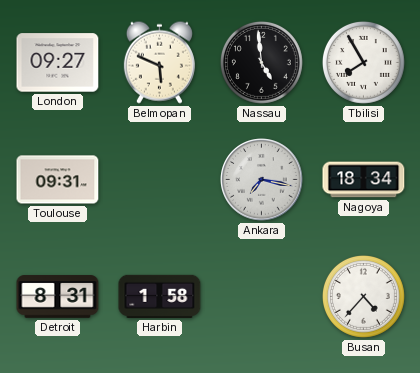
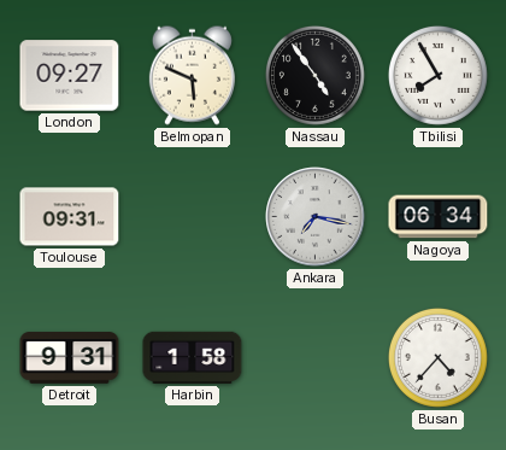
Nassau: 4:59 -> 4:54
Nagoya: 18:34 -> 06:34
Detroit: 8:31 -> 9:31
